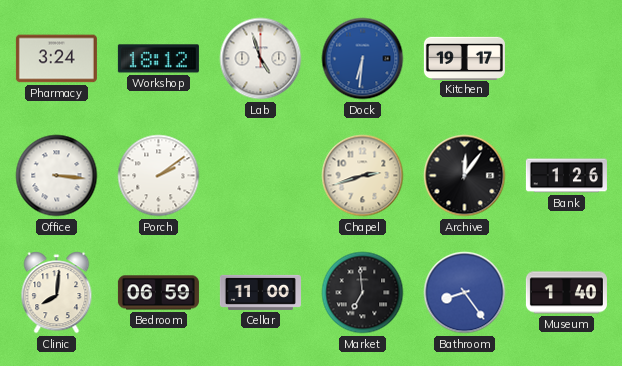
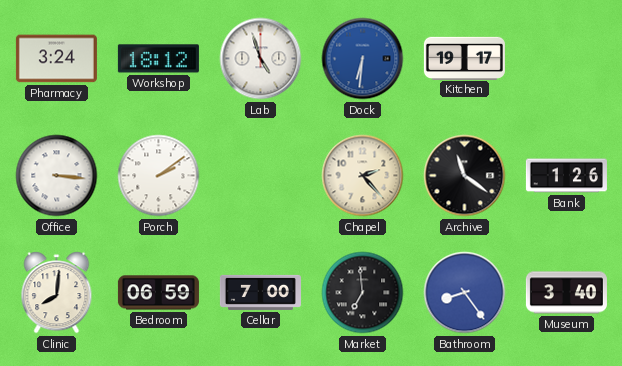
Chapel: 2:42 -> 2:23
Archive: 12:06 -> 11:21
Cellar: 11:00 -> 7:00
Museum: 1:40 -> 3:40
